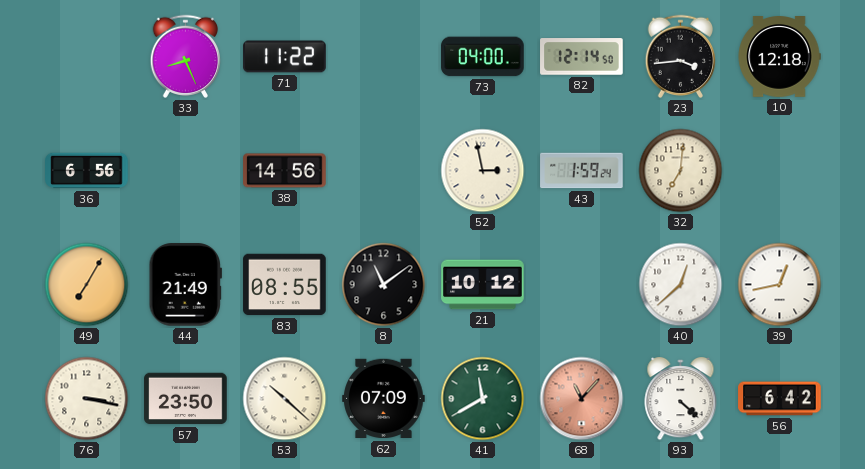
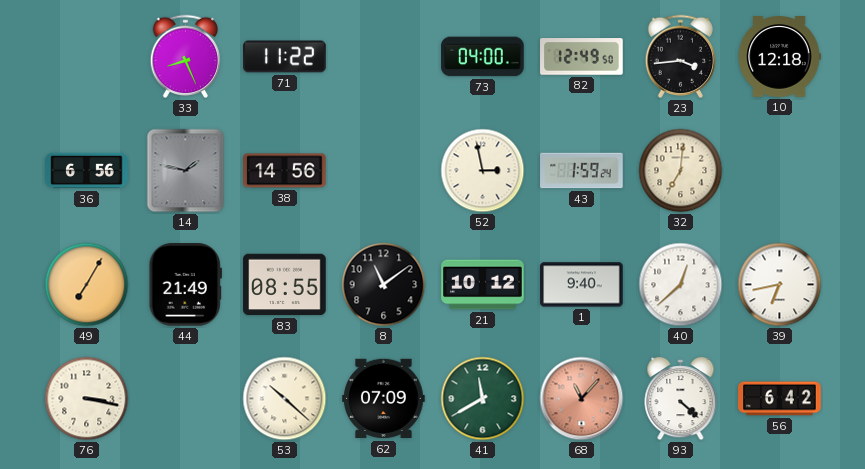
82: 12:14 -> 12:49
14: none -> 1:47
1: none -> 9:40
39: 12:43 -> 6:43
57: 23:50 -> none
